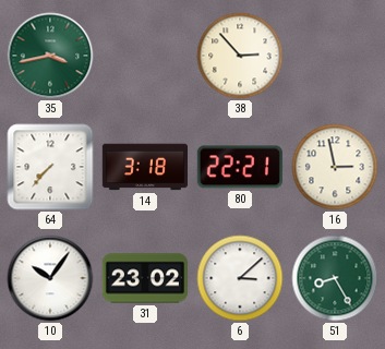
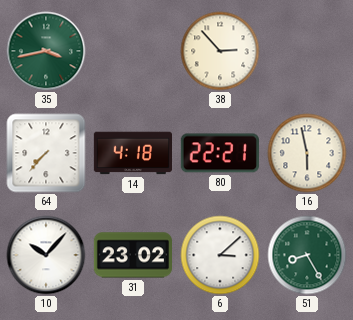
14: 3:18 -> 4:18
16: 2:58 -> 5:58
10: 10:06 -> 10:07
